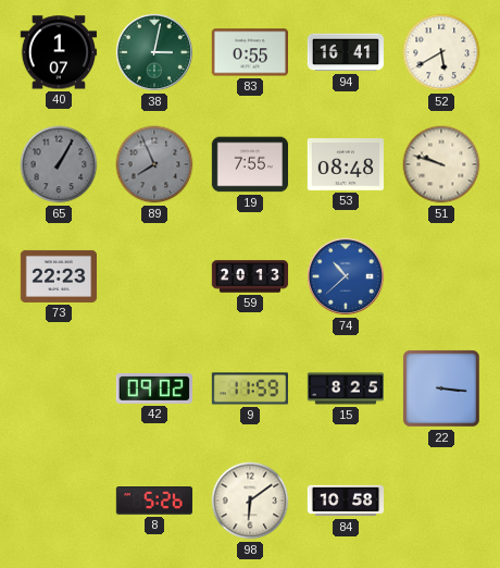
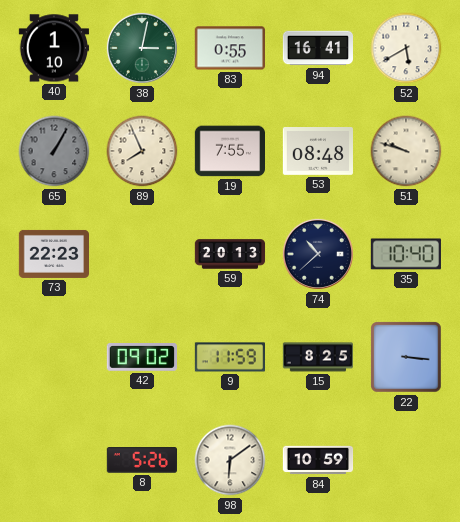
40: 1:07 -> 1:10
89 dial: grey -> cream
74 dial: blue -> navy
35: none -> 10:40
84: 10:58 -> 10:59
